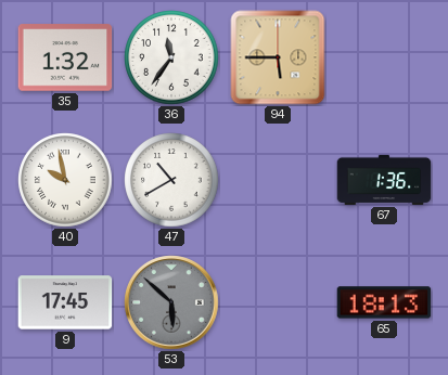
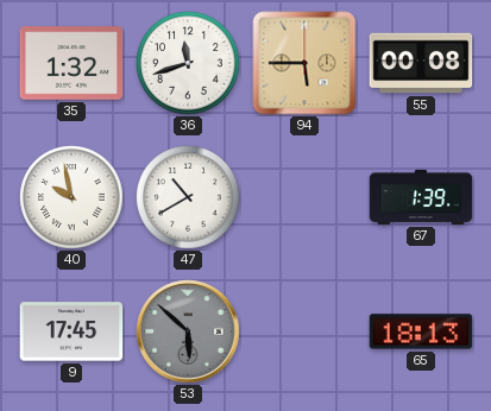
36: 11:36 -> 11:42
55: none -> 00:08
67: 1:36 -> 1:39
